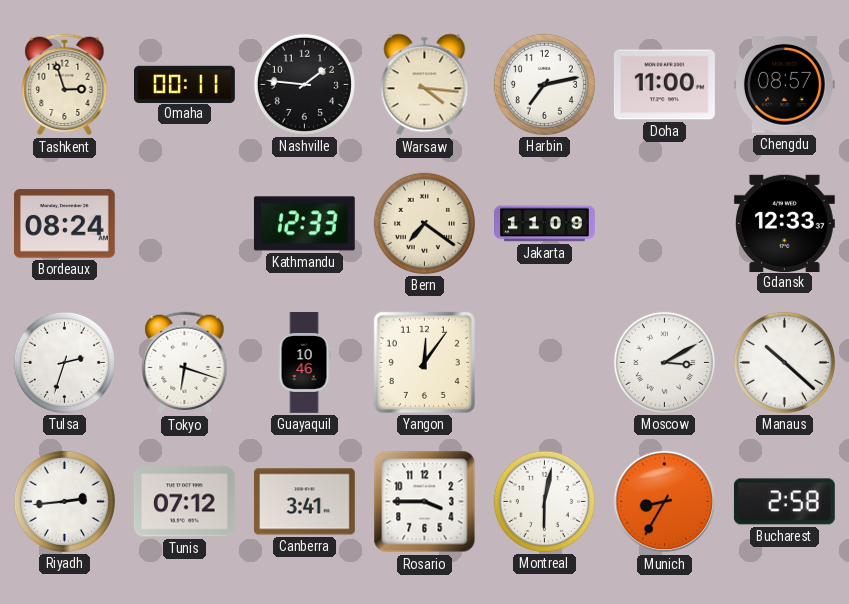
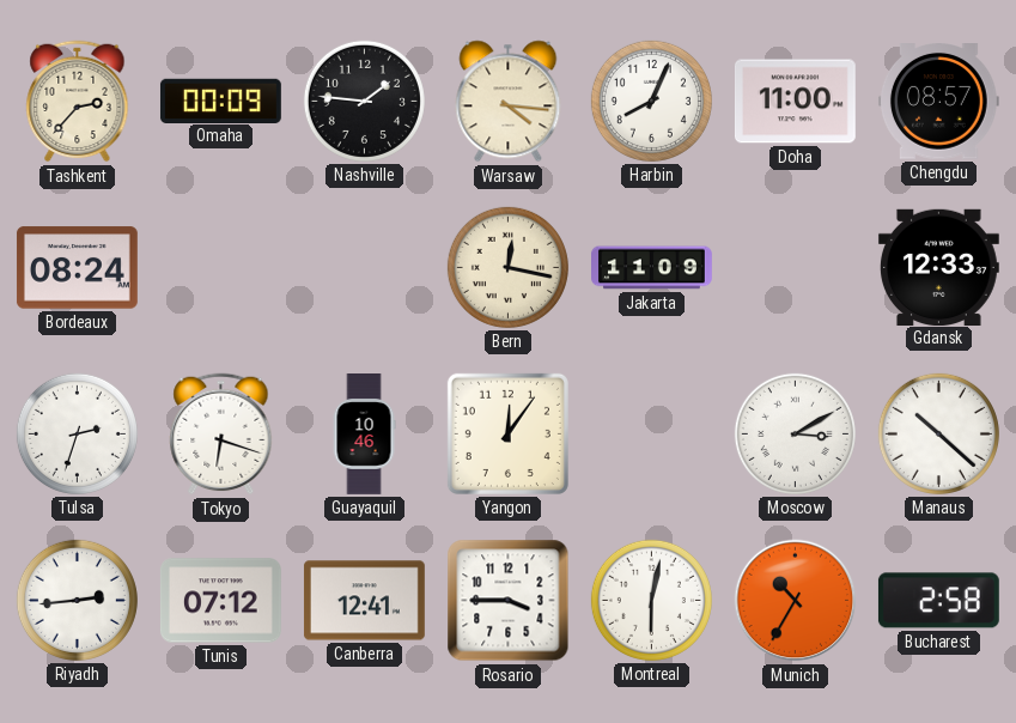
Tashkent: 2:57 -> 2:37
Omaha: 00:11 -> 00:09
Harbin: 7:13 -> 8:04
Kathmandu: 12:33 -> none
Bern: 7:21 -> 12:17
Canberra: 3:41 -> 12:41
Munich: 8:35 -> 10:35
